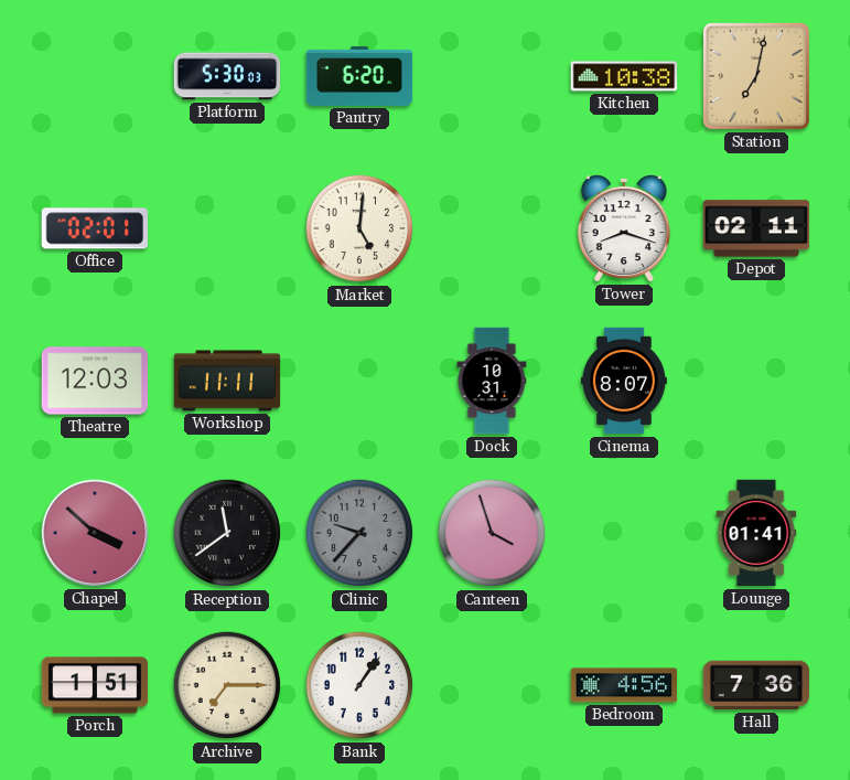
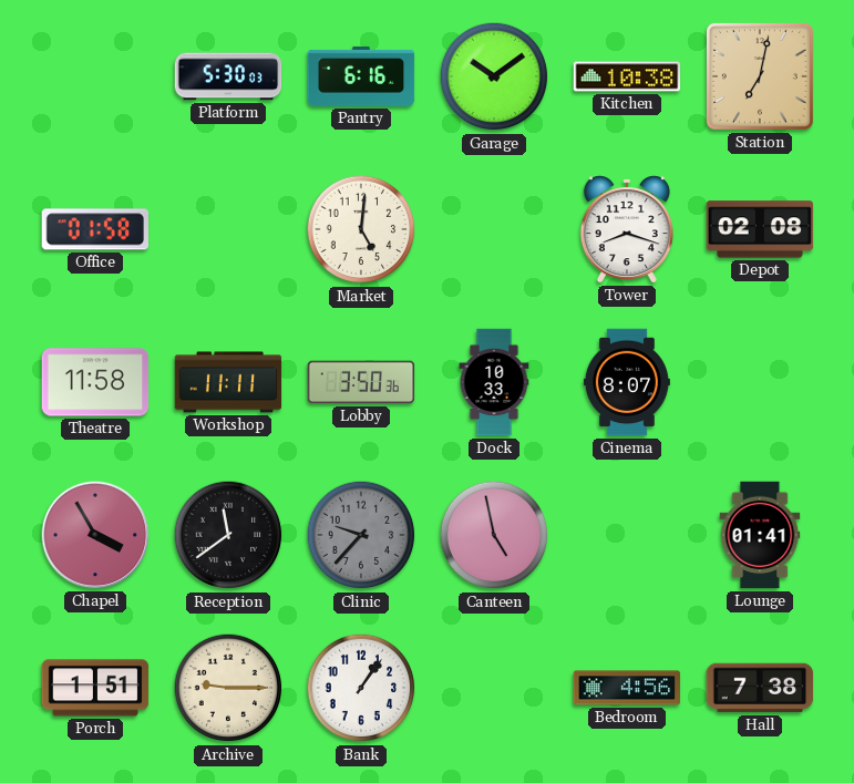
Pantry: 6:20 -> 6:16
Garage: none -> 10:09
Office: 02:01 -> 01:58
Depot: 02:11 -> 02:08
Theatre: 12:03 -> 11:58
Lobby: none -> 3:50
Dock: 10:31 -> 10:33
Chapel: 3:52 -> 3:55
Canteen: 3:57 -> 4:58
Archive: 7:15 -> 9:15
Hall: 7:36 -> 7:38
